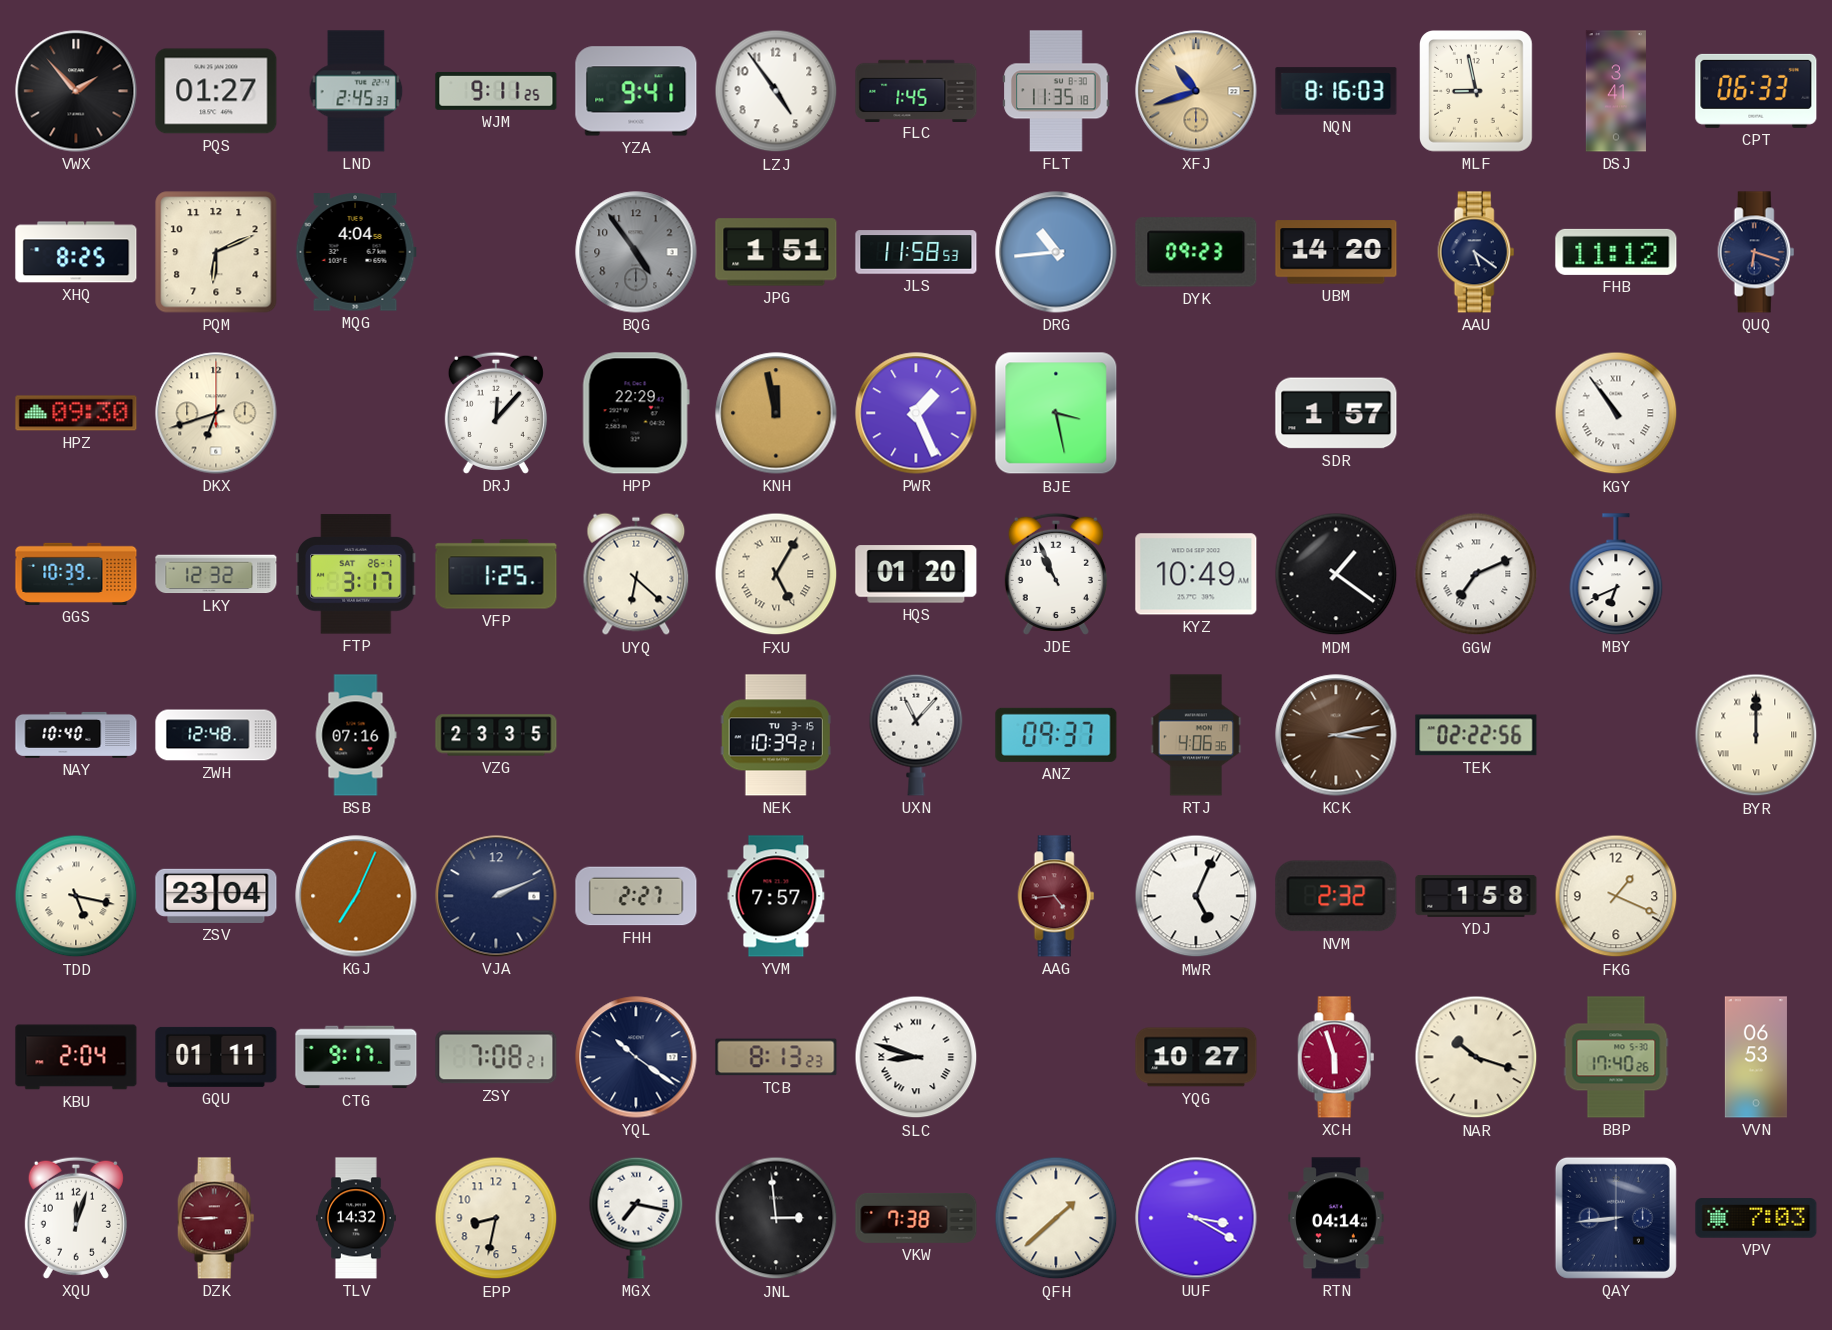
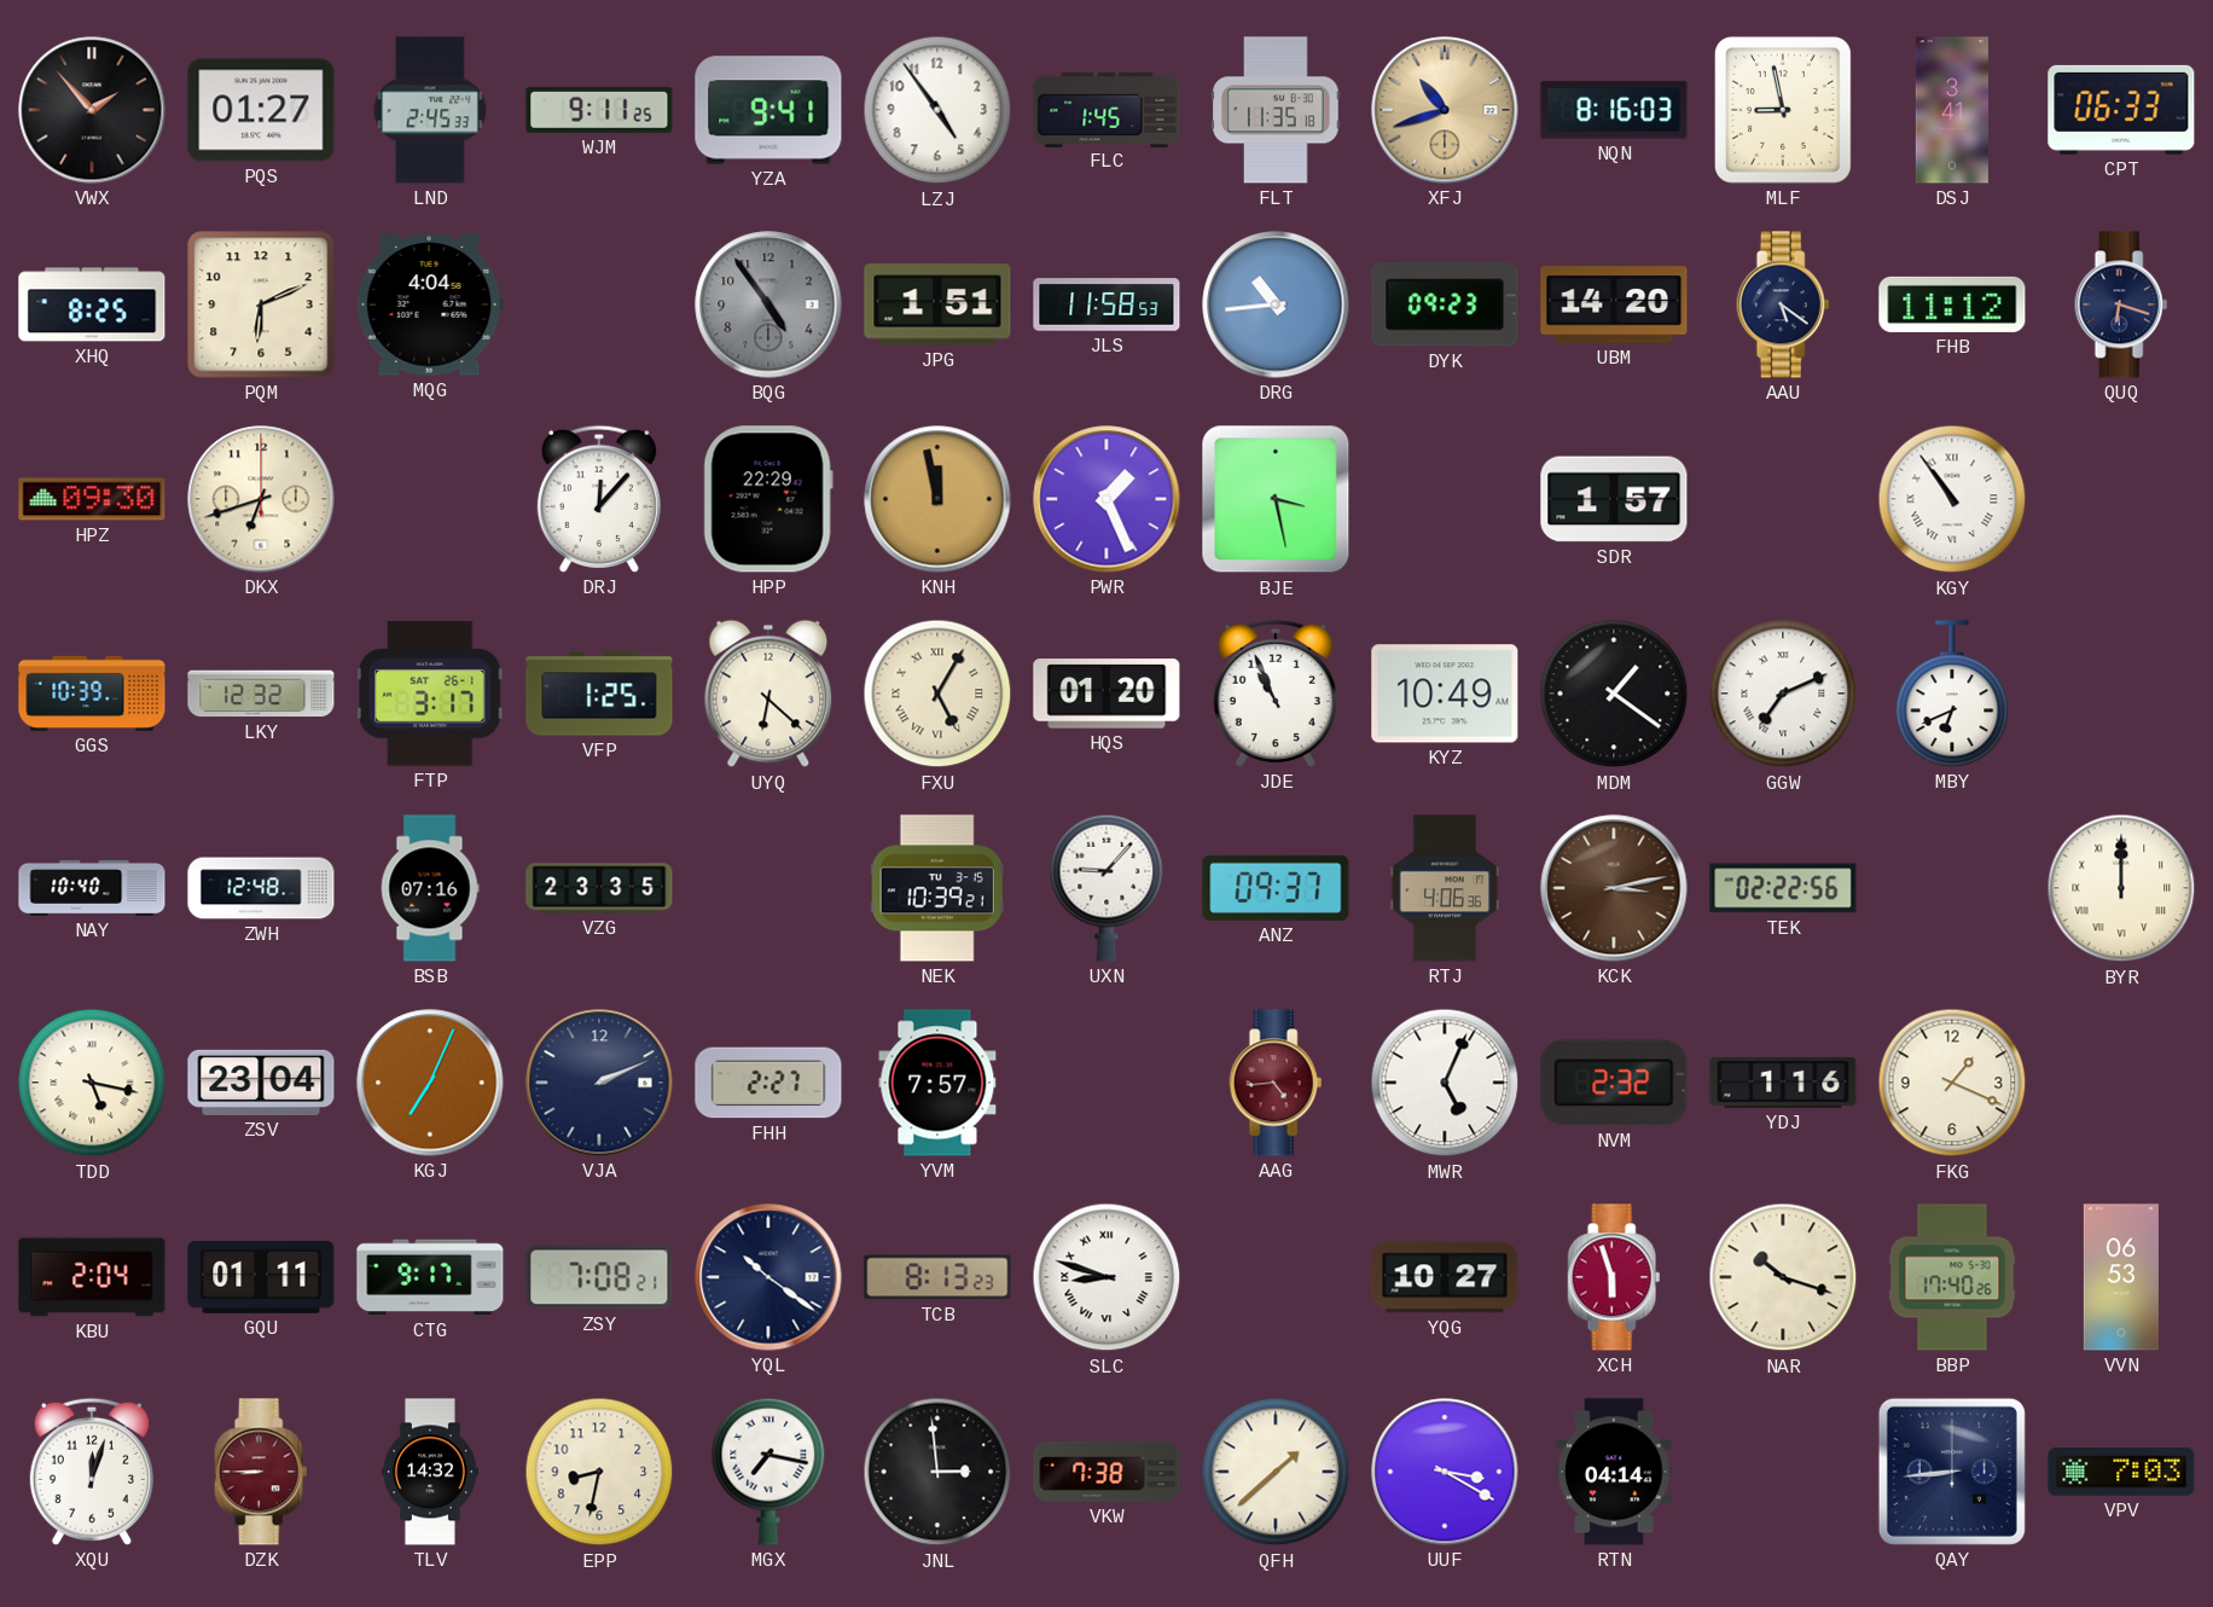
UXN: 11:07 -> 9:07
YDJ: 1:58 -> 1:16
